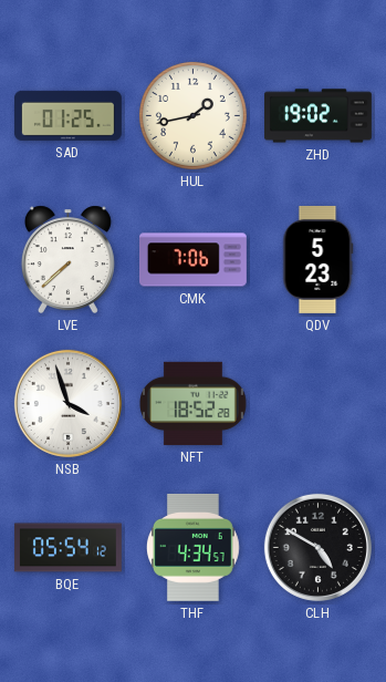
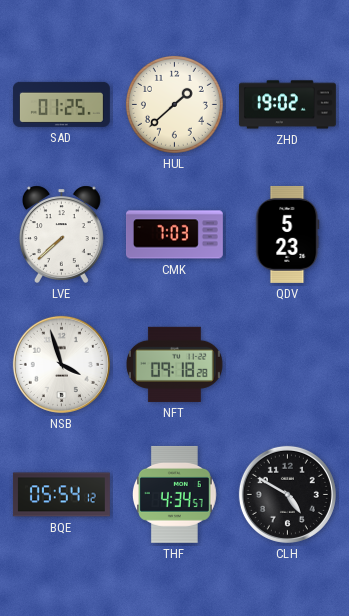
HUL: 1:43 -> 1:38
CMK: 7:06 -> 7:03
NFT: 18:52 -> 09:18
